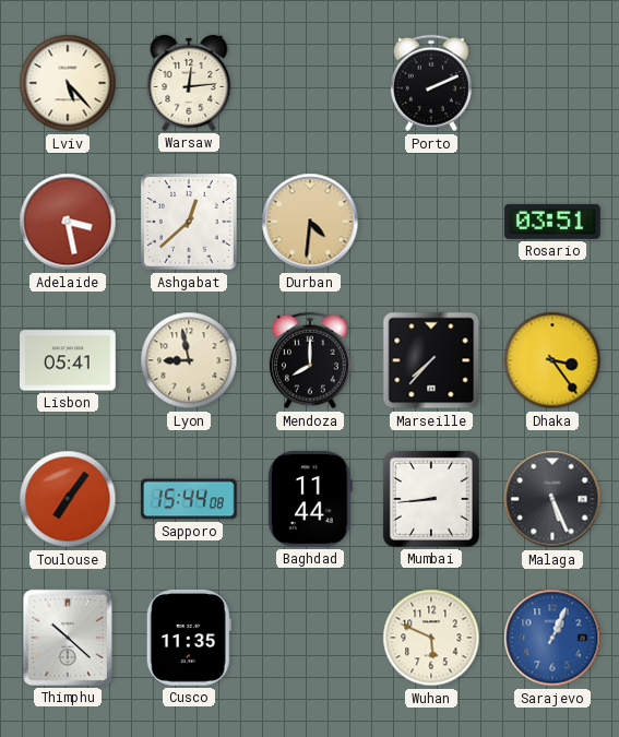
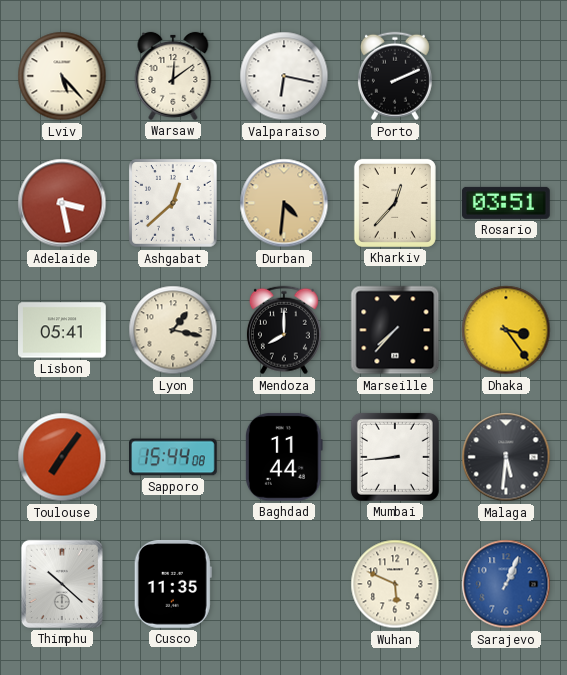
Warsaw: 12:14 -> 12:09
Valparaiso: none -> 6:17
Kharkiv: none -> 12:37
Lyon: 8:58 -> 1:17
Malaga: 5:26 -> 5:31
